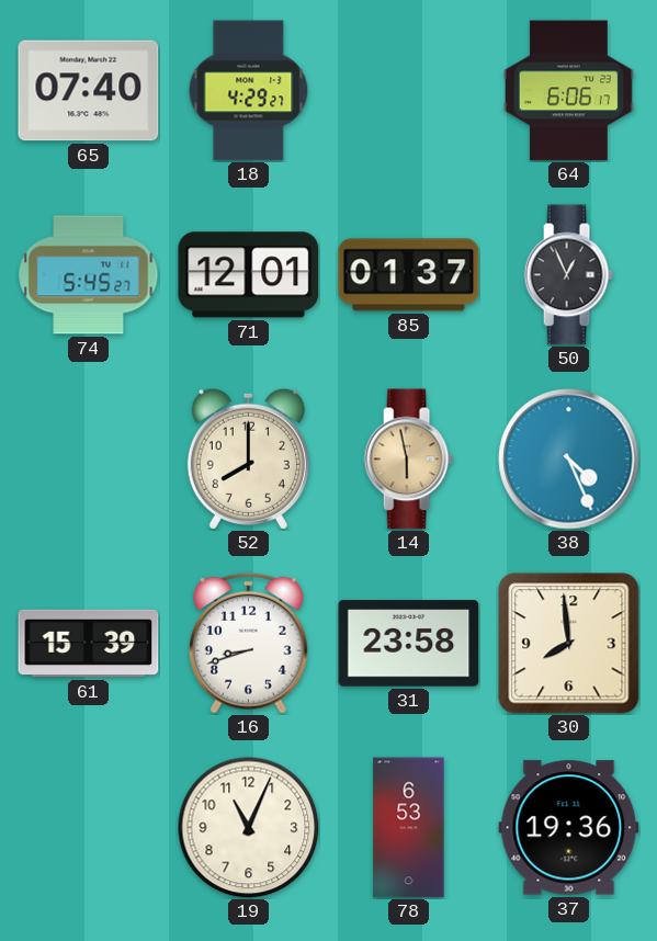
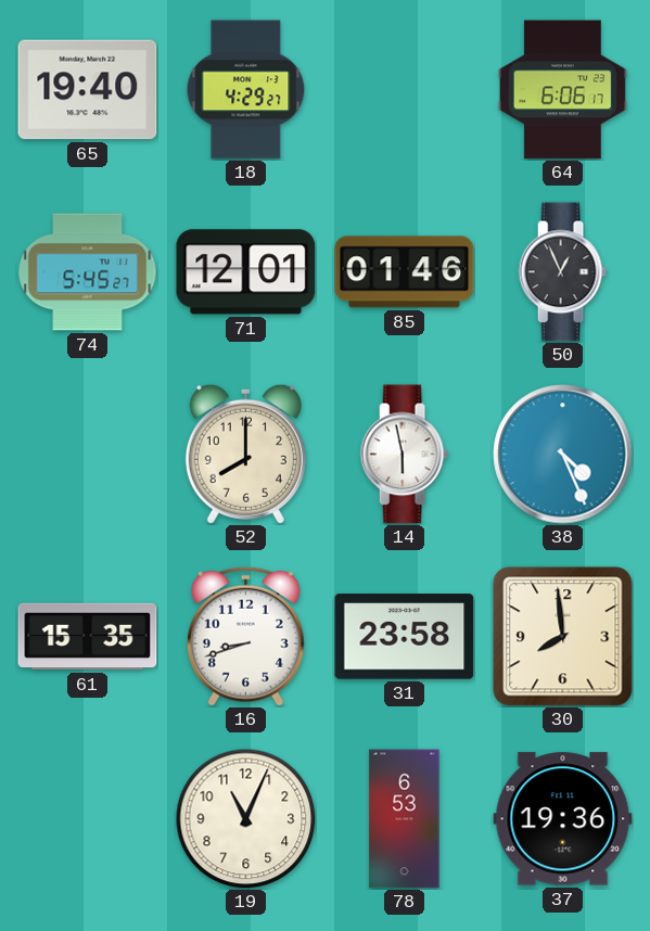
65: 07:40 -> 19:40
85: 01:37 -> 01:46
14 dial: champagne -> white
61: 15:39 -> 15:35
